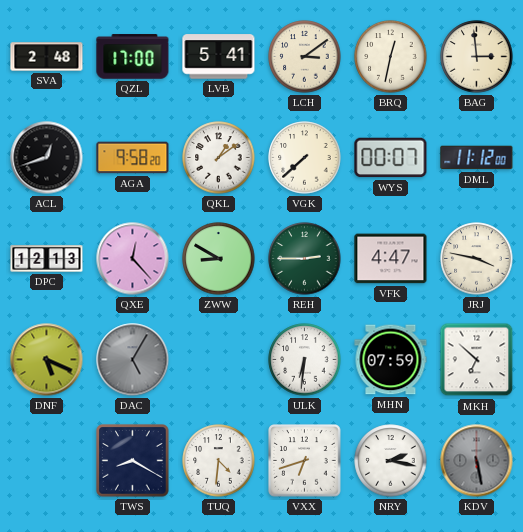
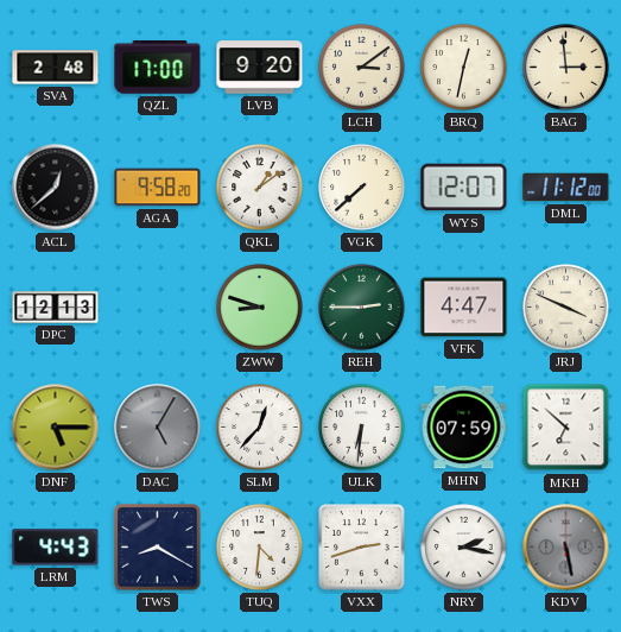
LVB: 5:41 -> 9:20
ACL: 12:42 -> 12:38
WYS: 00:07 -> 12:07
QXE: 12:23 -> none
ZWW: 8:50 -> 8:48
JRJ: 3:47 -> 3:49
DNF: 5:19 -> 5:15
SLM: none -> 12:37
LRM: none -> 4:43
VXX: 6:42 -> 2:42
